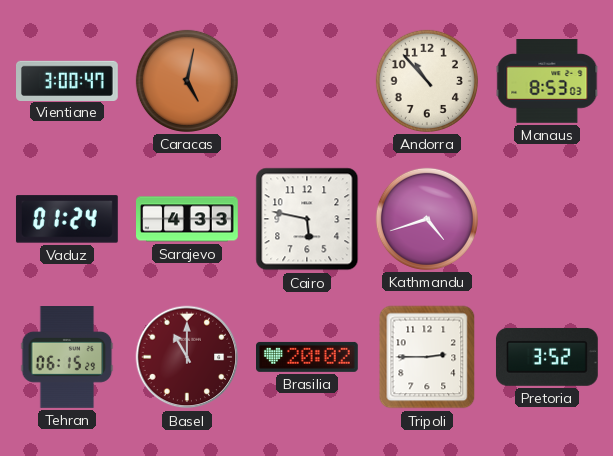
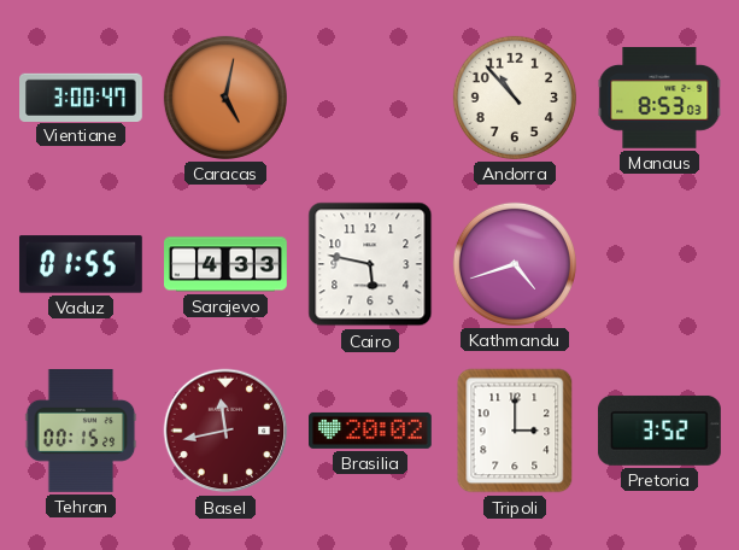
Vaduz: 01:24 -> 01:55
Tehran: 06:15 -> 00:15
Basel: 11:00 -> 11:43
Tripoli: 2:45 -> 3:00
